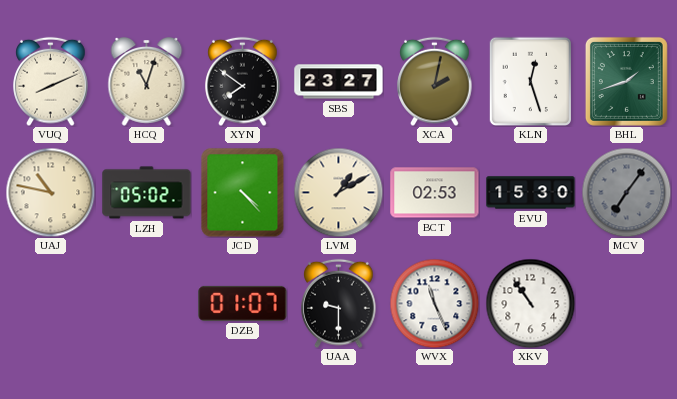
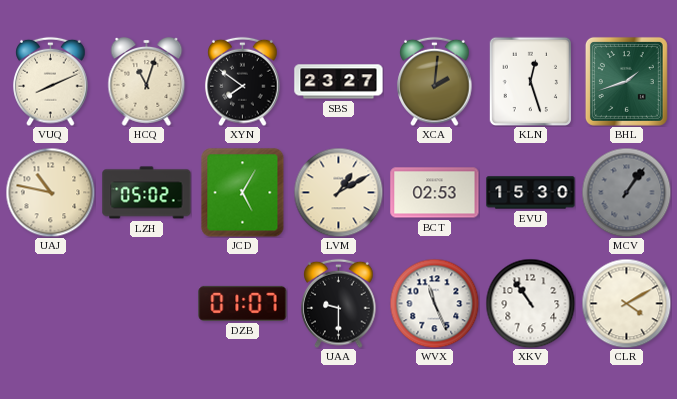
XCA: 2:02 -> 2:01
JCD: 4:23 -> 5:05
MCV: 7:06 -> 1:06
CLR: none -> 4:10
